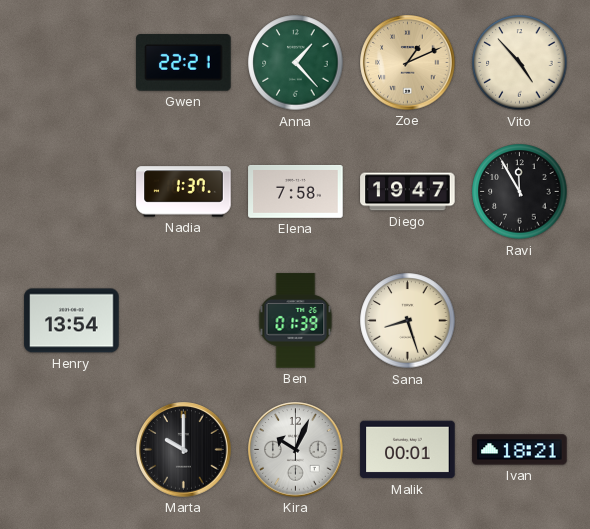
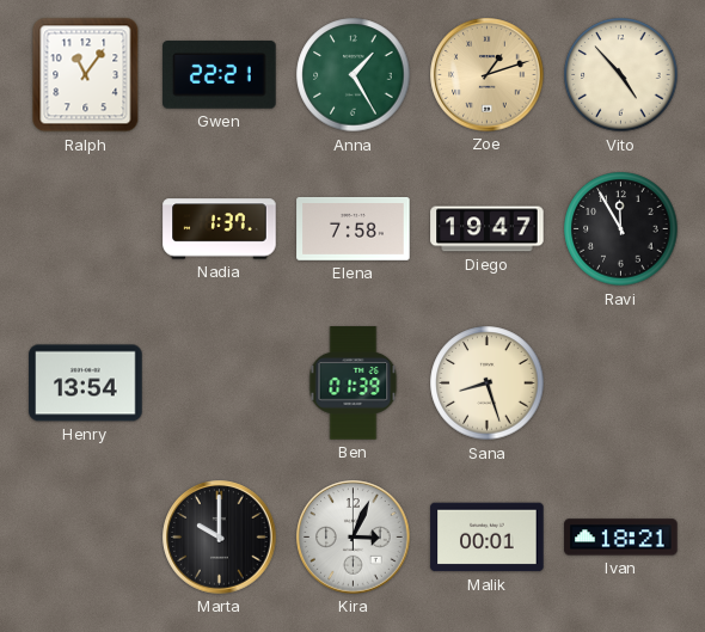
Ralph: none -> 11:06
Anna: 1:23 -> 1:25
Zoe: 1:11 -> 1:12
Kira: 10:04 -> 3:04
